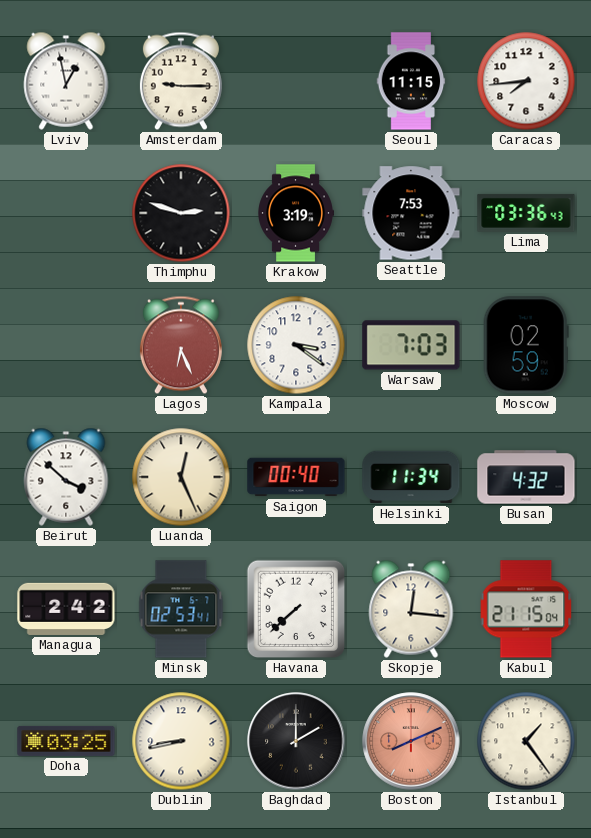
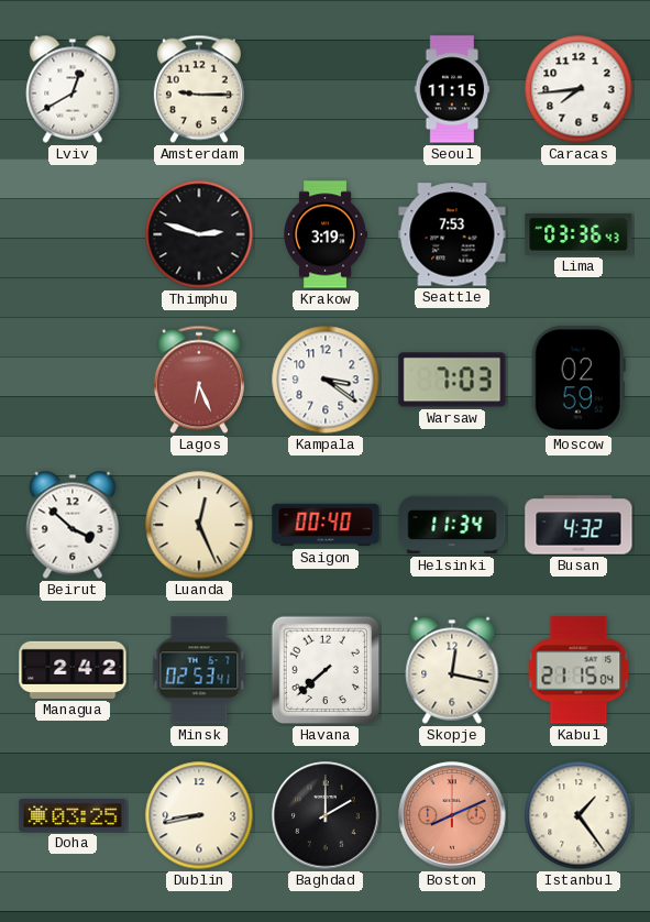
Lviv: 12:58 -> 12:40
Skopje: 12:16 -> 12:17
